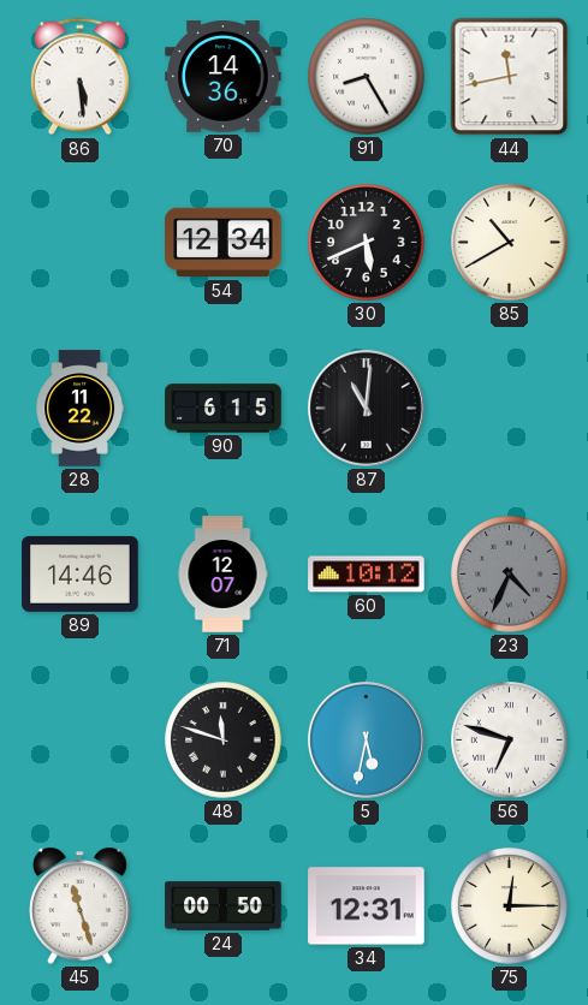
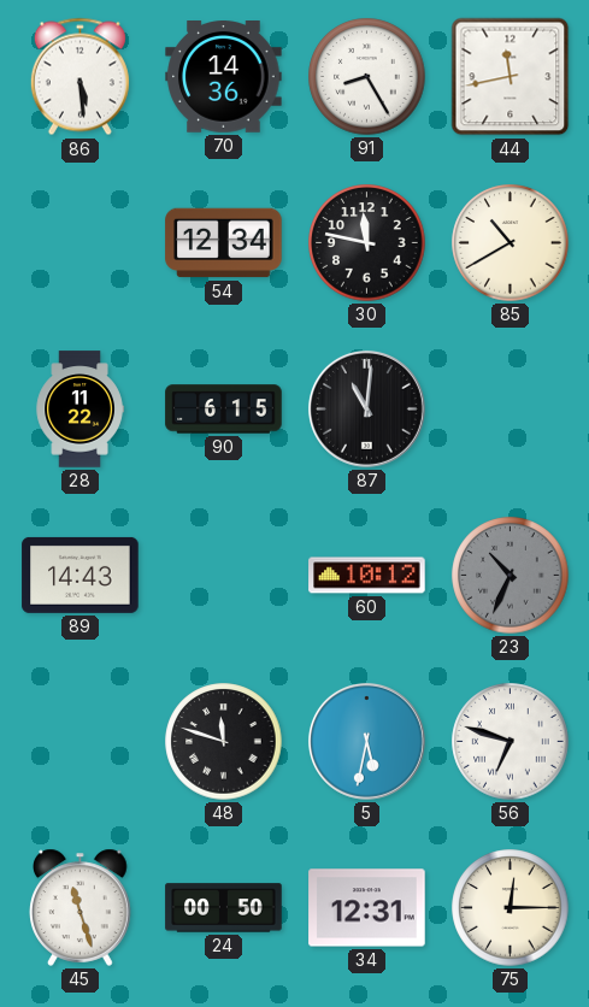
30: 5:41 -> 11:47
89: 14:46 -> 14:43
71: 12:07 -> none
23: 4:34 -> 10:34
